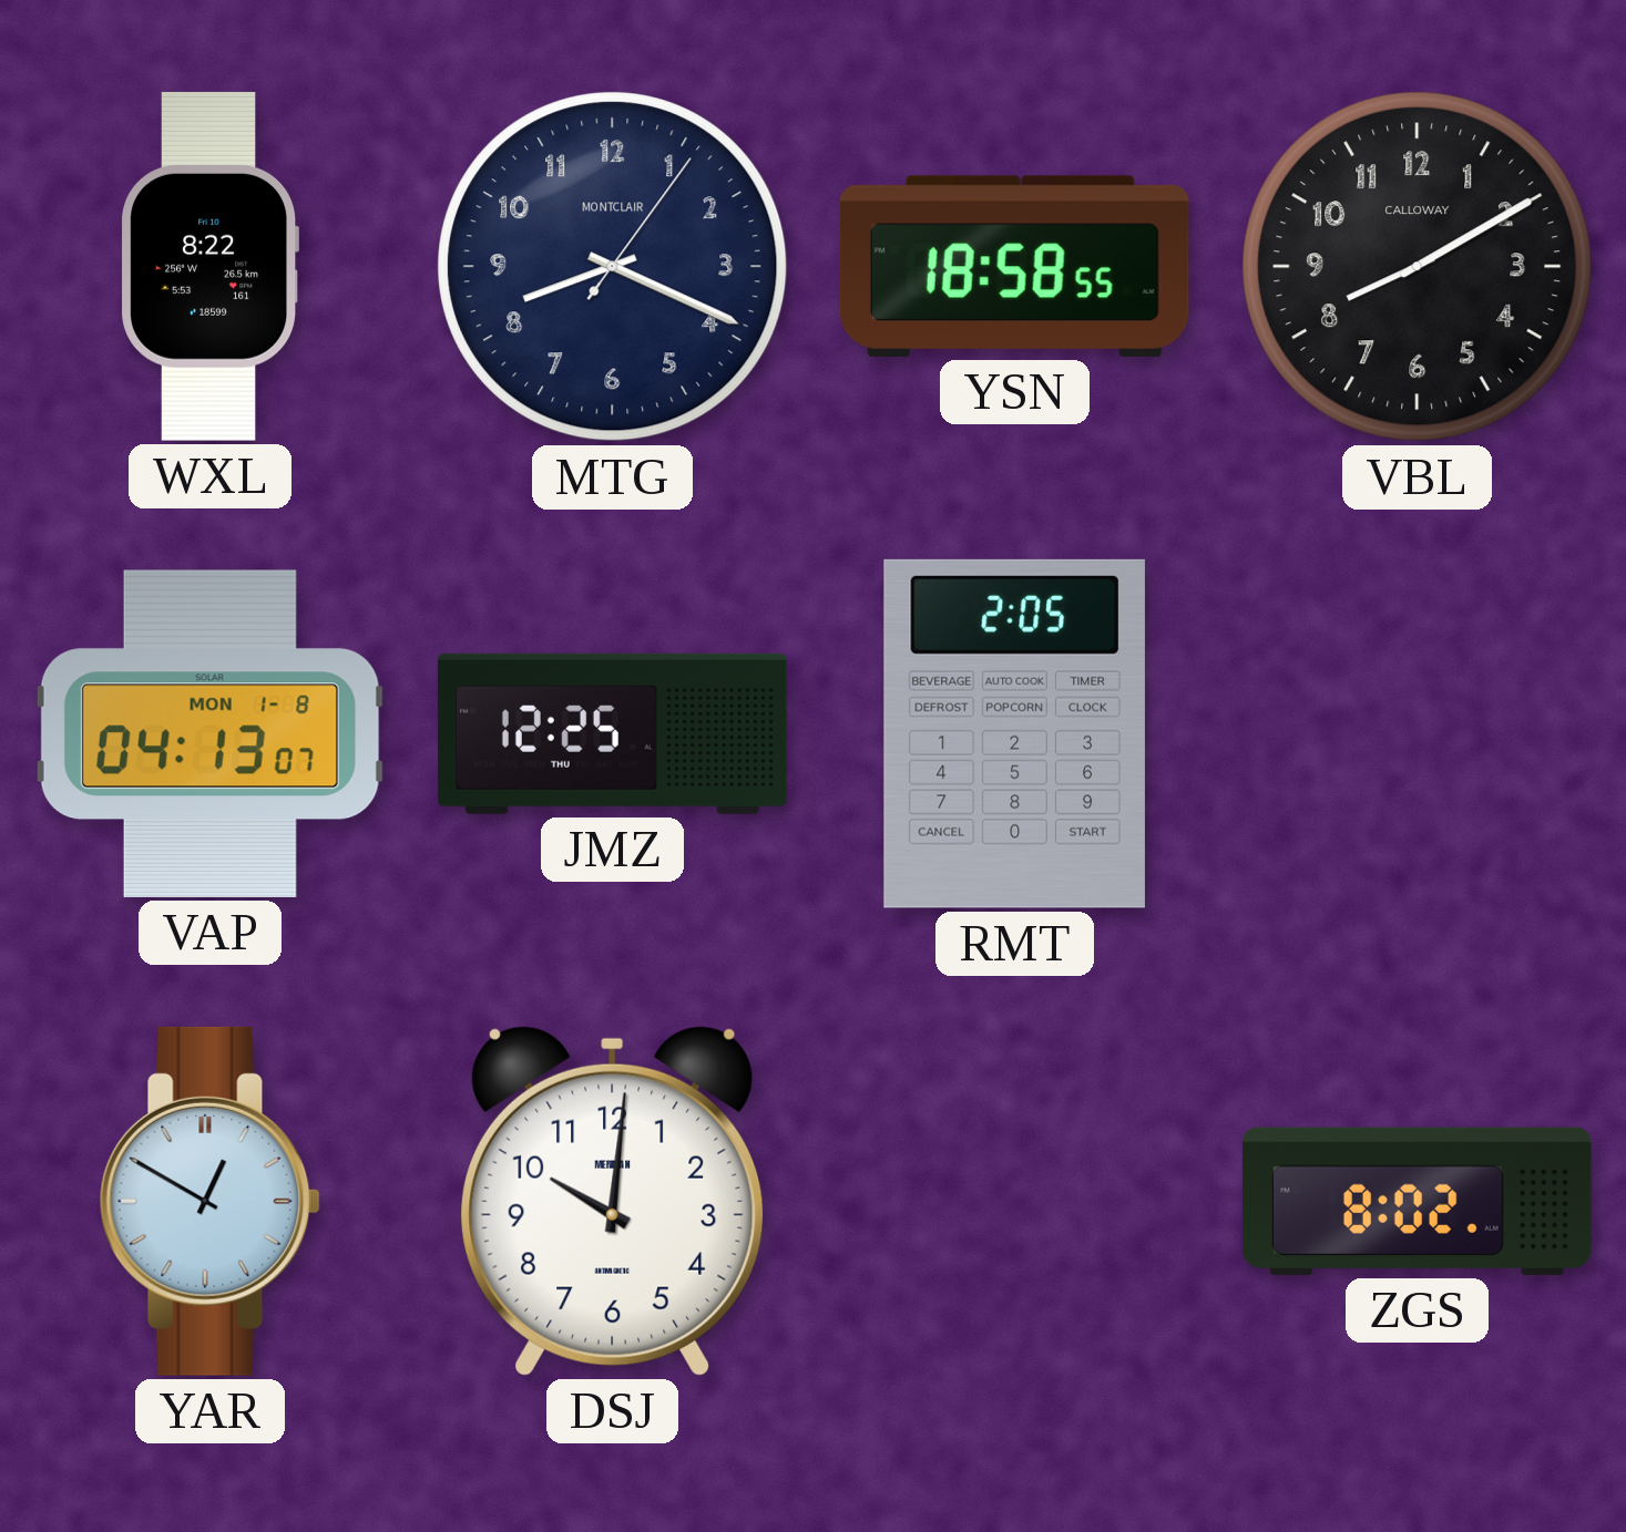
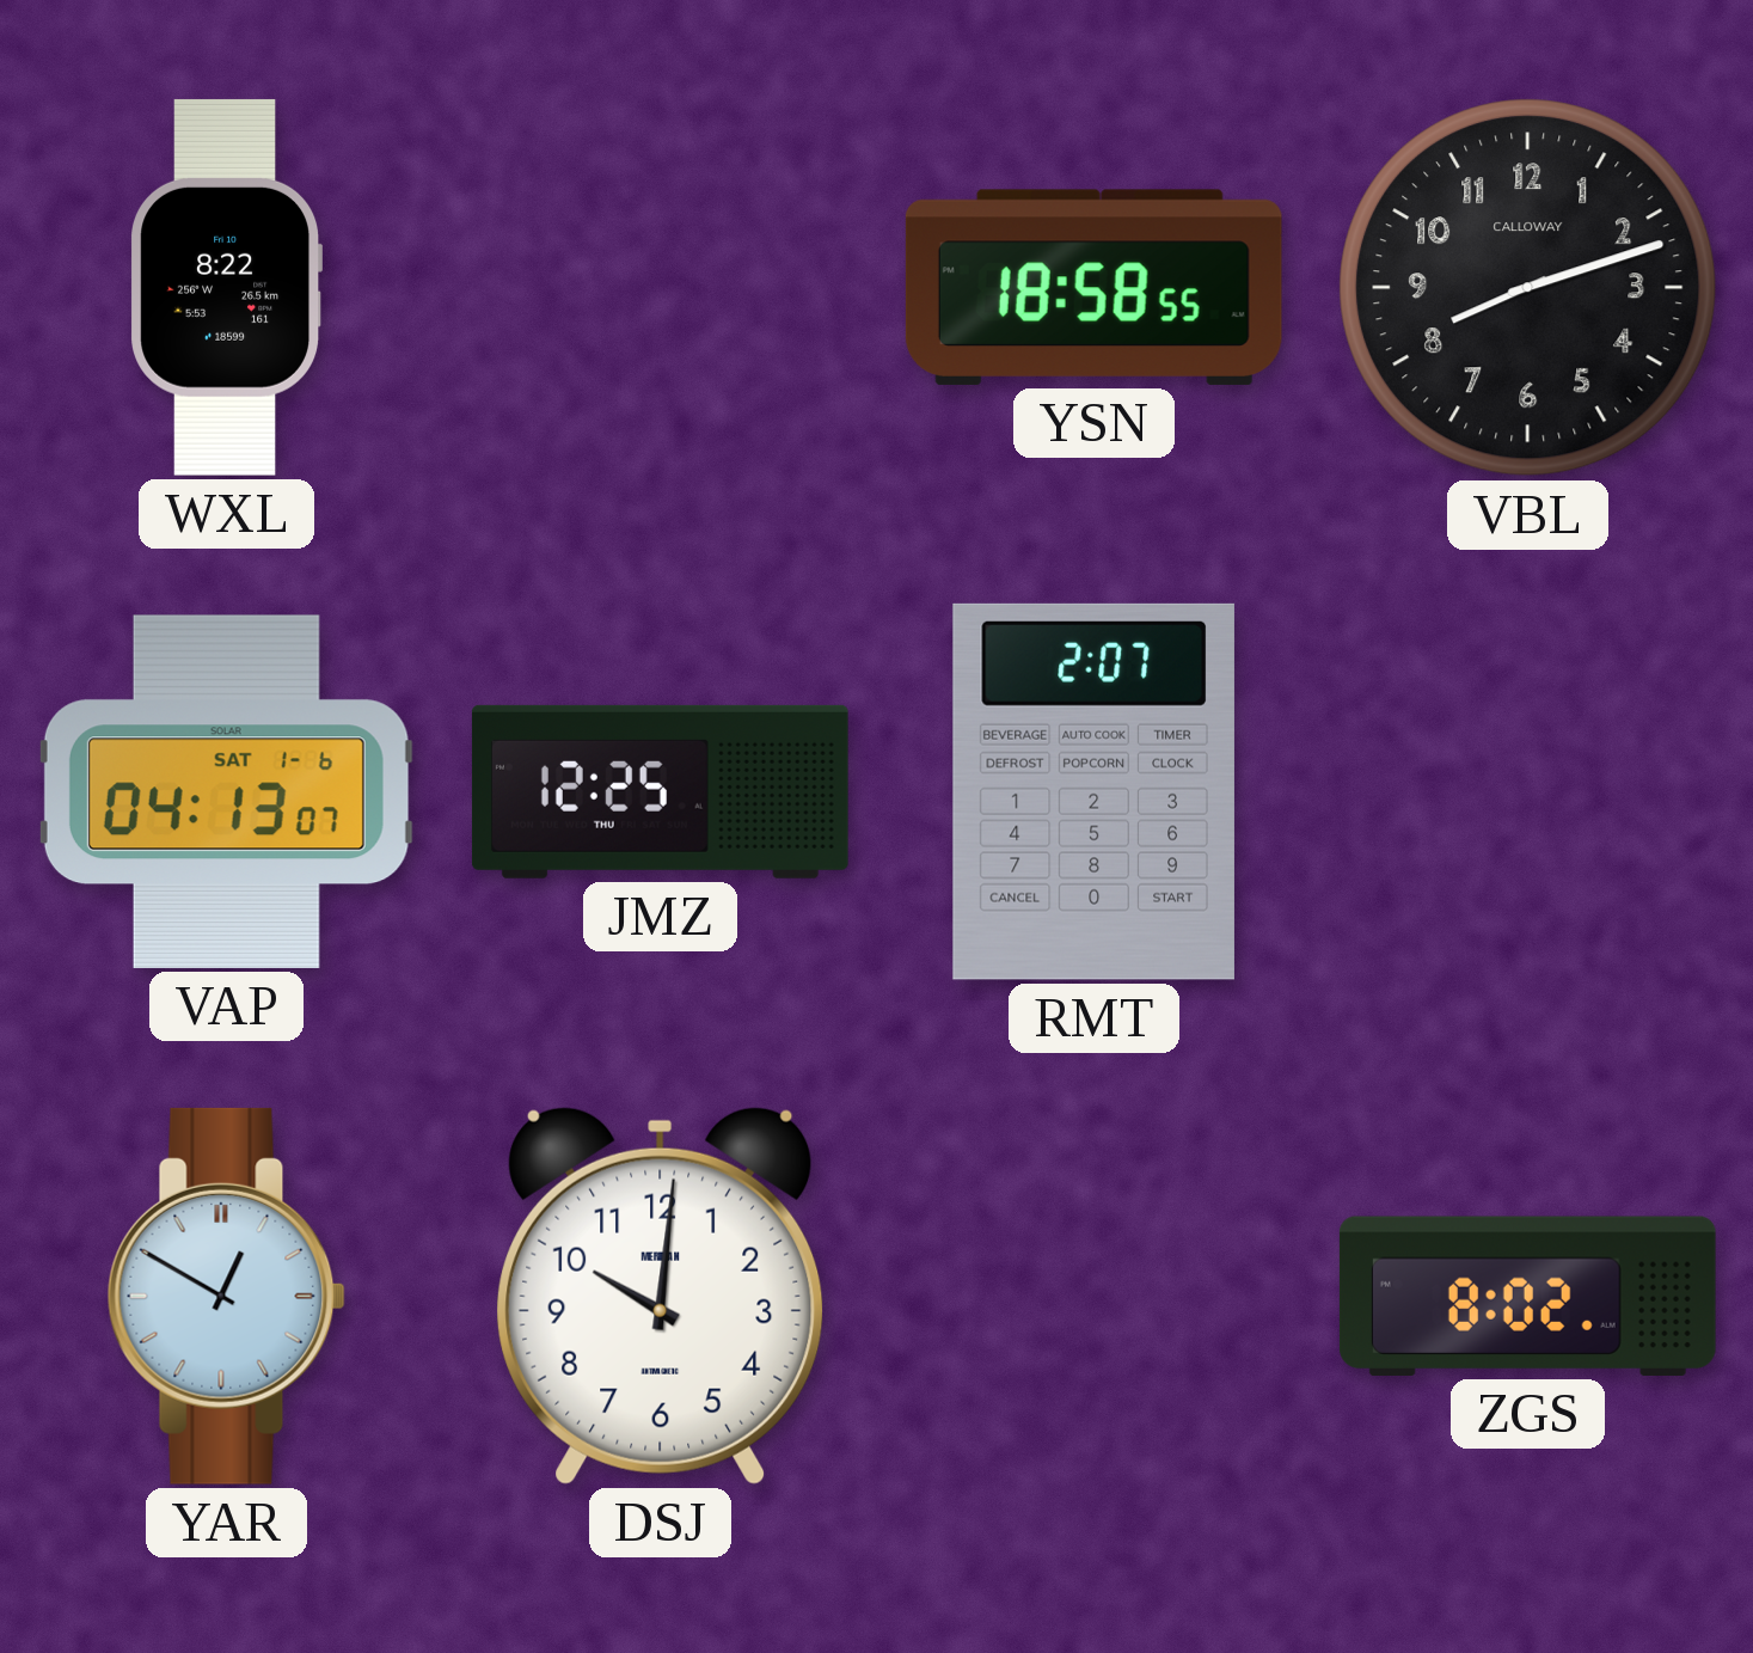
MTG: 8:19 -> none
VBL: 8:10 -> 8:12
VAP date: MON 1-8 -> SAT 1-6
RMT: 2:05 -> 2:07
